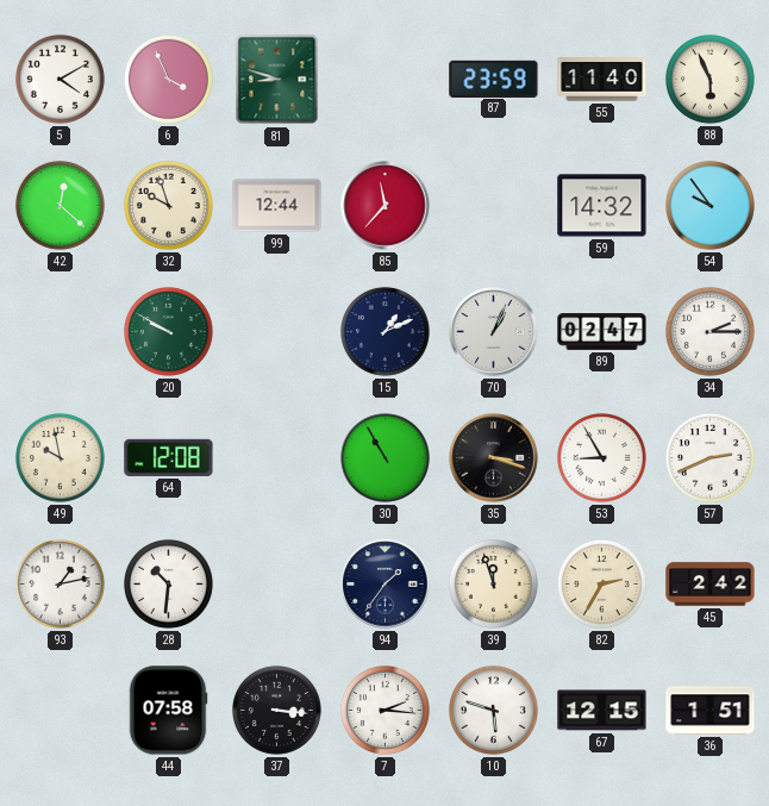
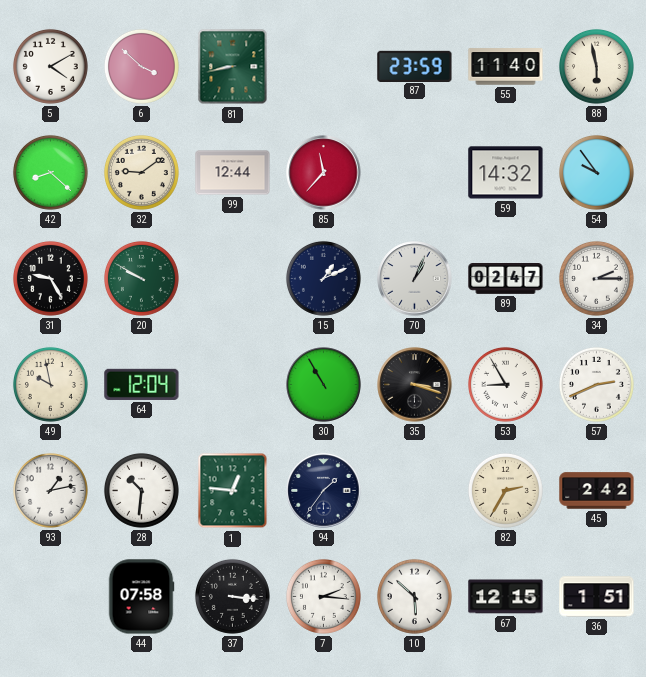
6: 3:56 -> 3:52
81: 8:48 -> 8:43
88: 5:56 -> 5:58
42: 12:22 -> 8:22
32: 9:57 -> 9:09
31: none -> 9:25
64: 12:08 -> 12:04
1: none -> 12:46
39: 11:57 -> none
10: 5:48 -> 5:52
